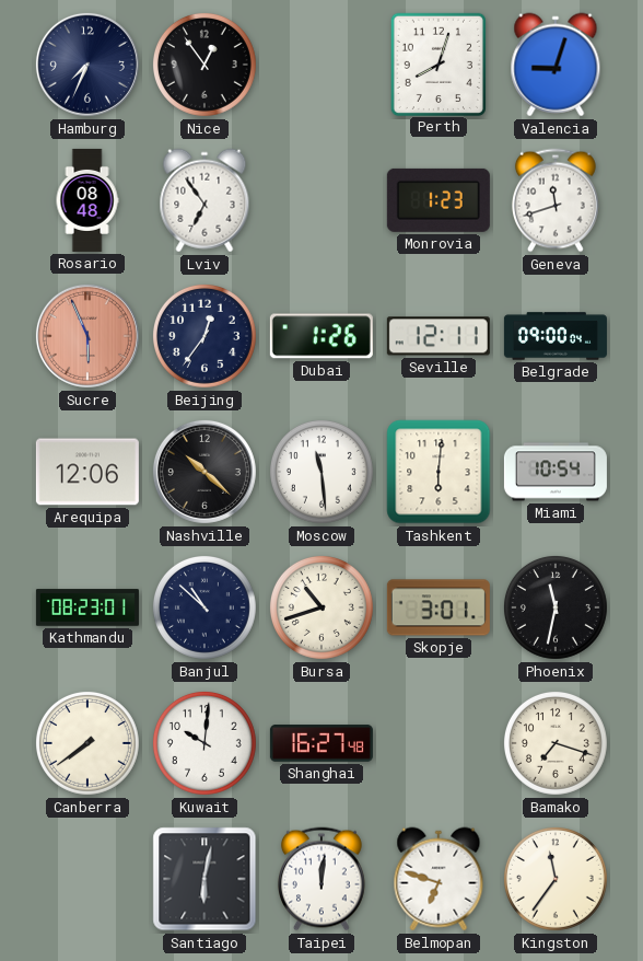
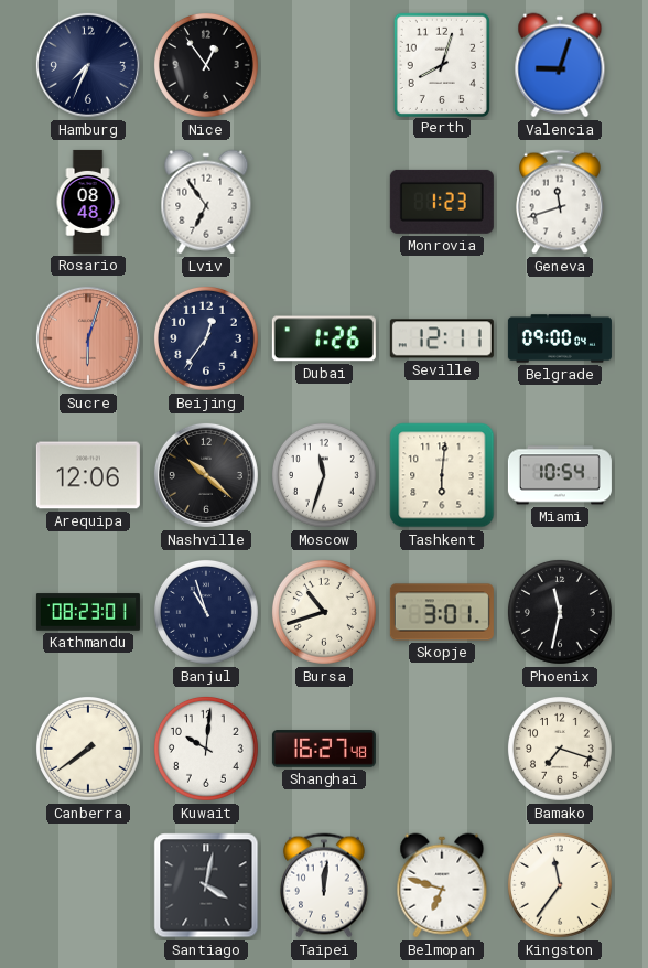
Sucre: 5:56 -> 6:03
Moscow: 11:29 -> 11:33
Banjul: 10:52 -> 10:57
Santiago: 6:02 -> 4:02
